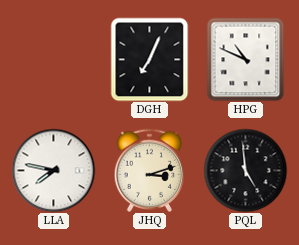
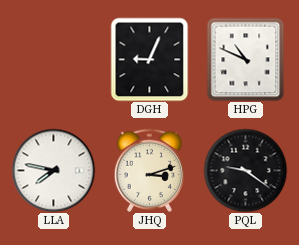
DGH: 7:04 -> 9:04
PQL: 4:59 -> 9:21
